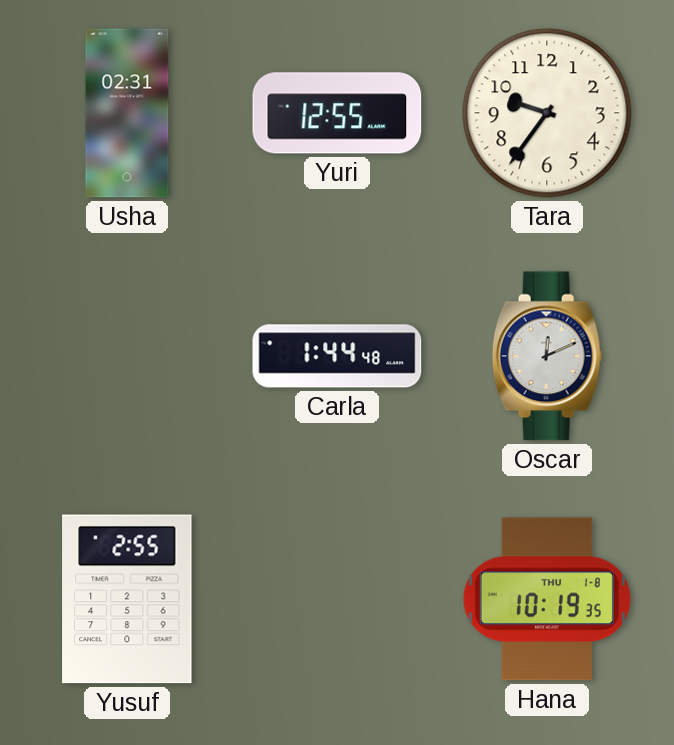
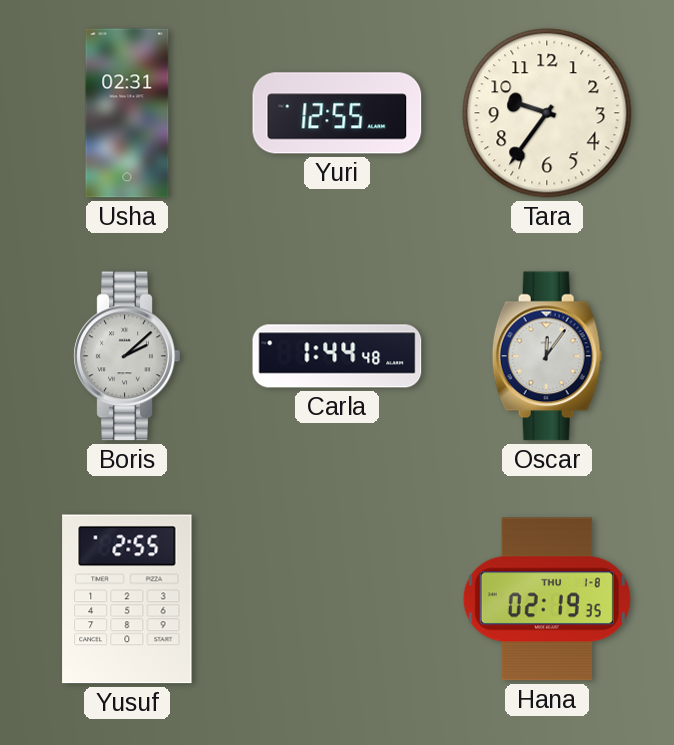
Boris: none -> 2:08
Oscar: 12:11 -> 12:06
Hana: 10:19 -> 02:19
